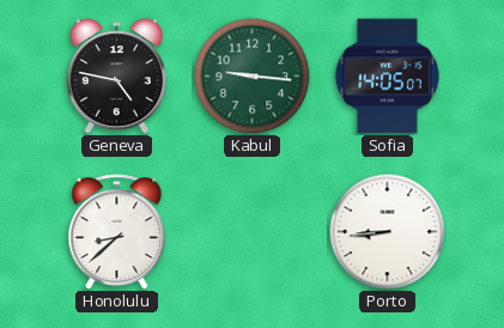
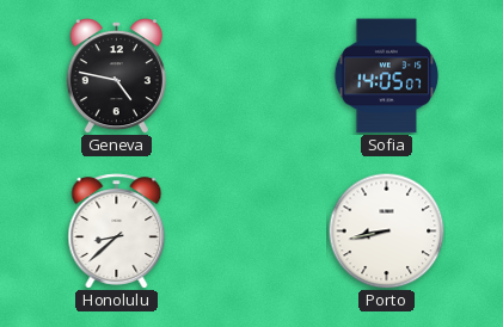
Kabul: 9:16 -> none
Porto: 8:44 -> 8:43
